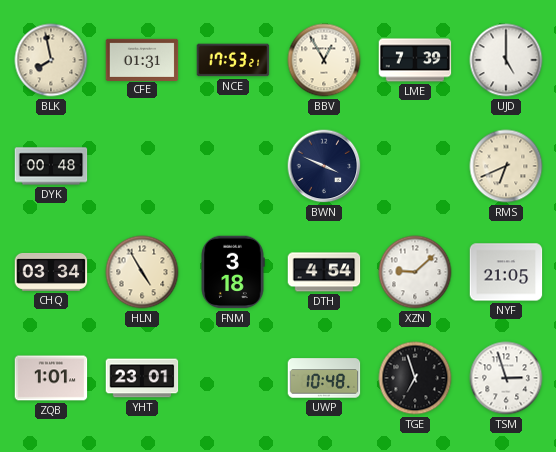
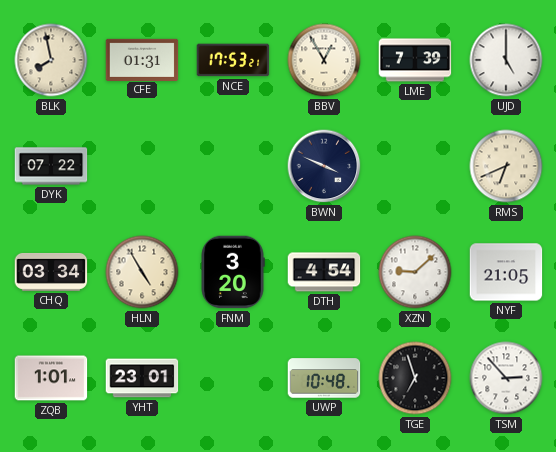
DYK: 00:48 -> 07:22
FNM: 3:18 -> 3:20
TSM: 2:57 -> 2:53
